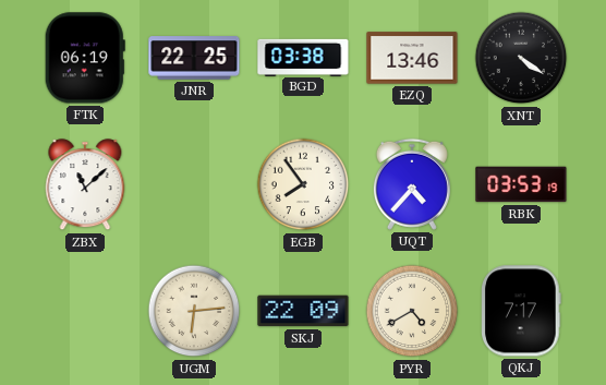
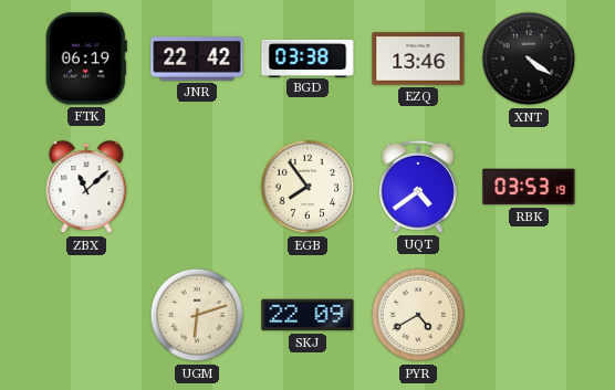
JNR: 22:25 -> 22:42
UQT: 4:37 -> 4:39
UGM: 6:14 -> 6:12
QKJ: 7:17 -> none
